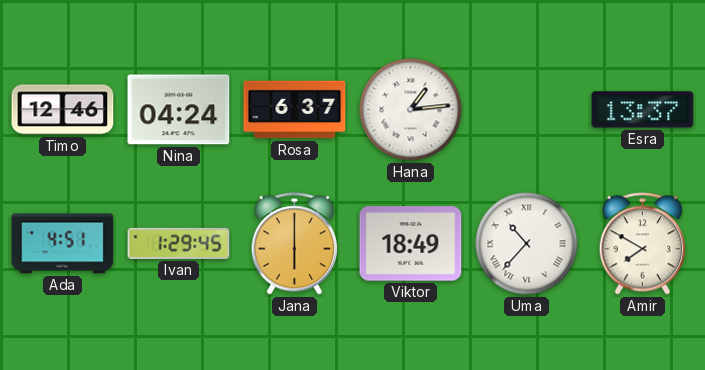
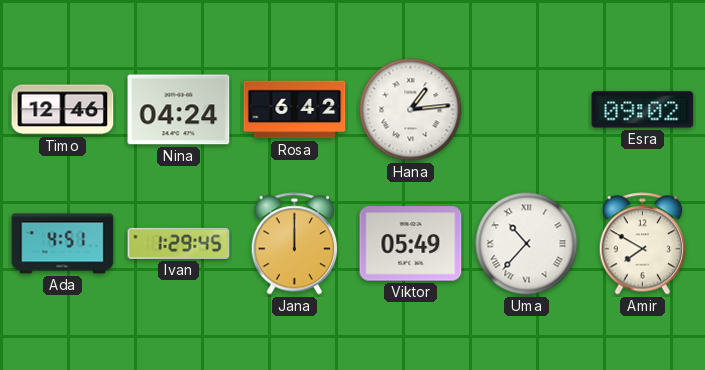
Rosa: 6:37 -> 6:42
Esra: 13:37 -> 09:02
Jana: 6:00 -> 12:00
Viktor: 18:49 -> 05:49
